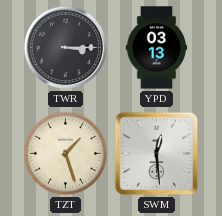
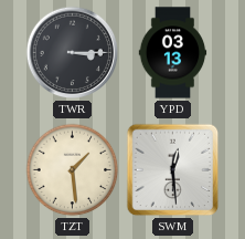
TZT: 1:27 -> 1:29
